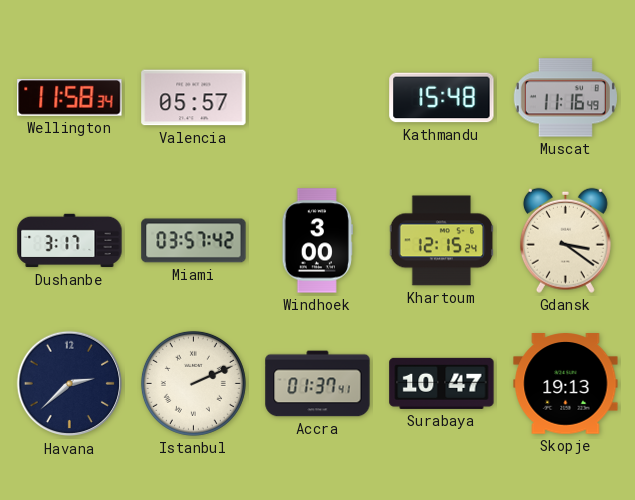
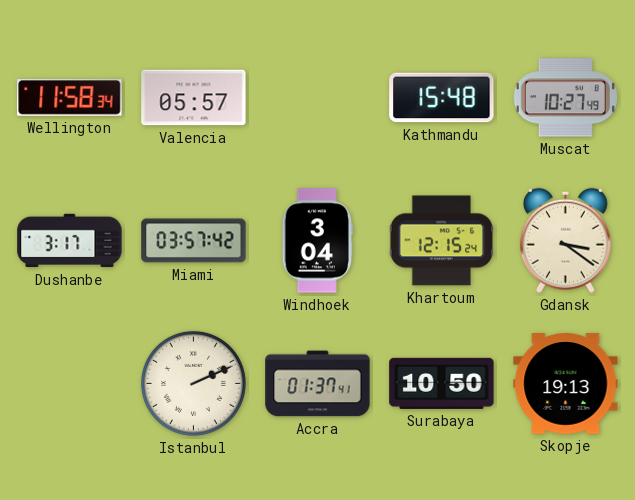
Muscat: 11:16 -> 10:27
Windhoek: 3:00 -> 3:04
Havana: 2:38 -> none
Surabaya: 10:47 -> 10:50
